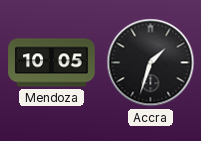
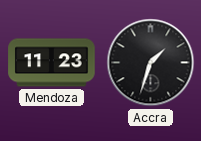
Mendoza: 10:05 -> 11:23
